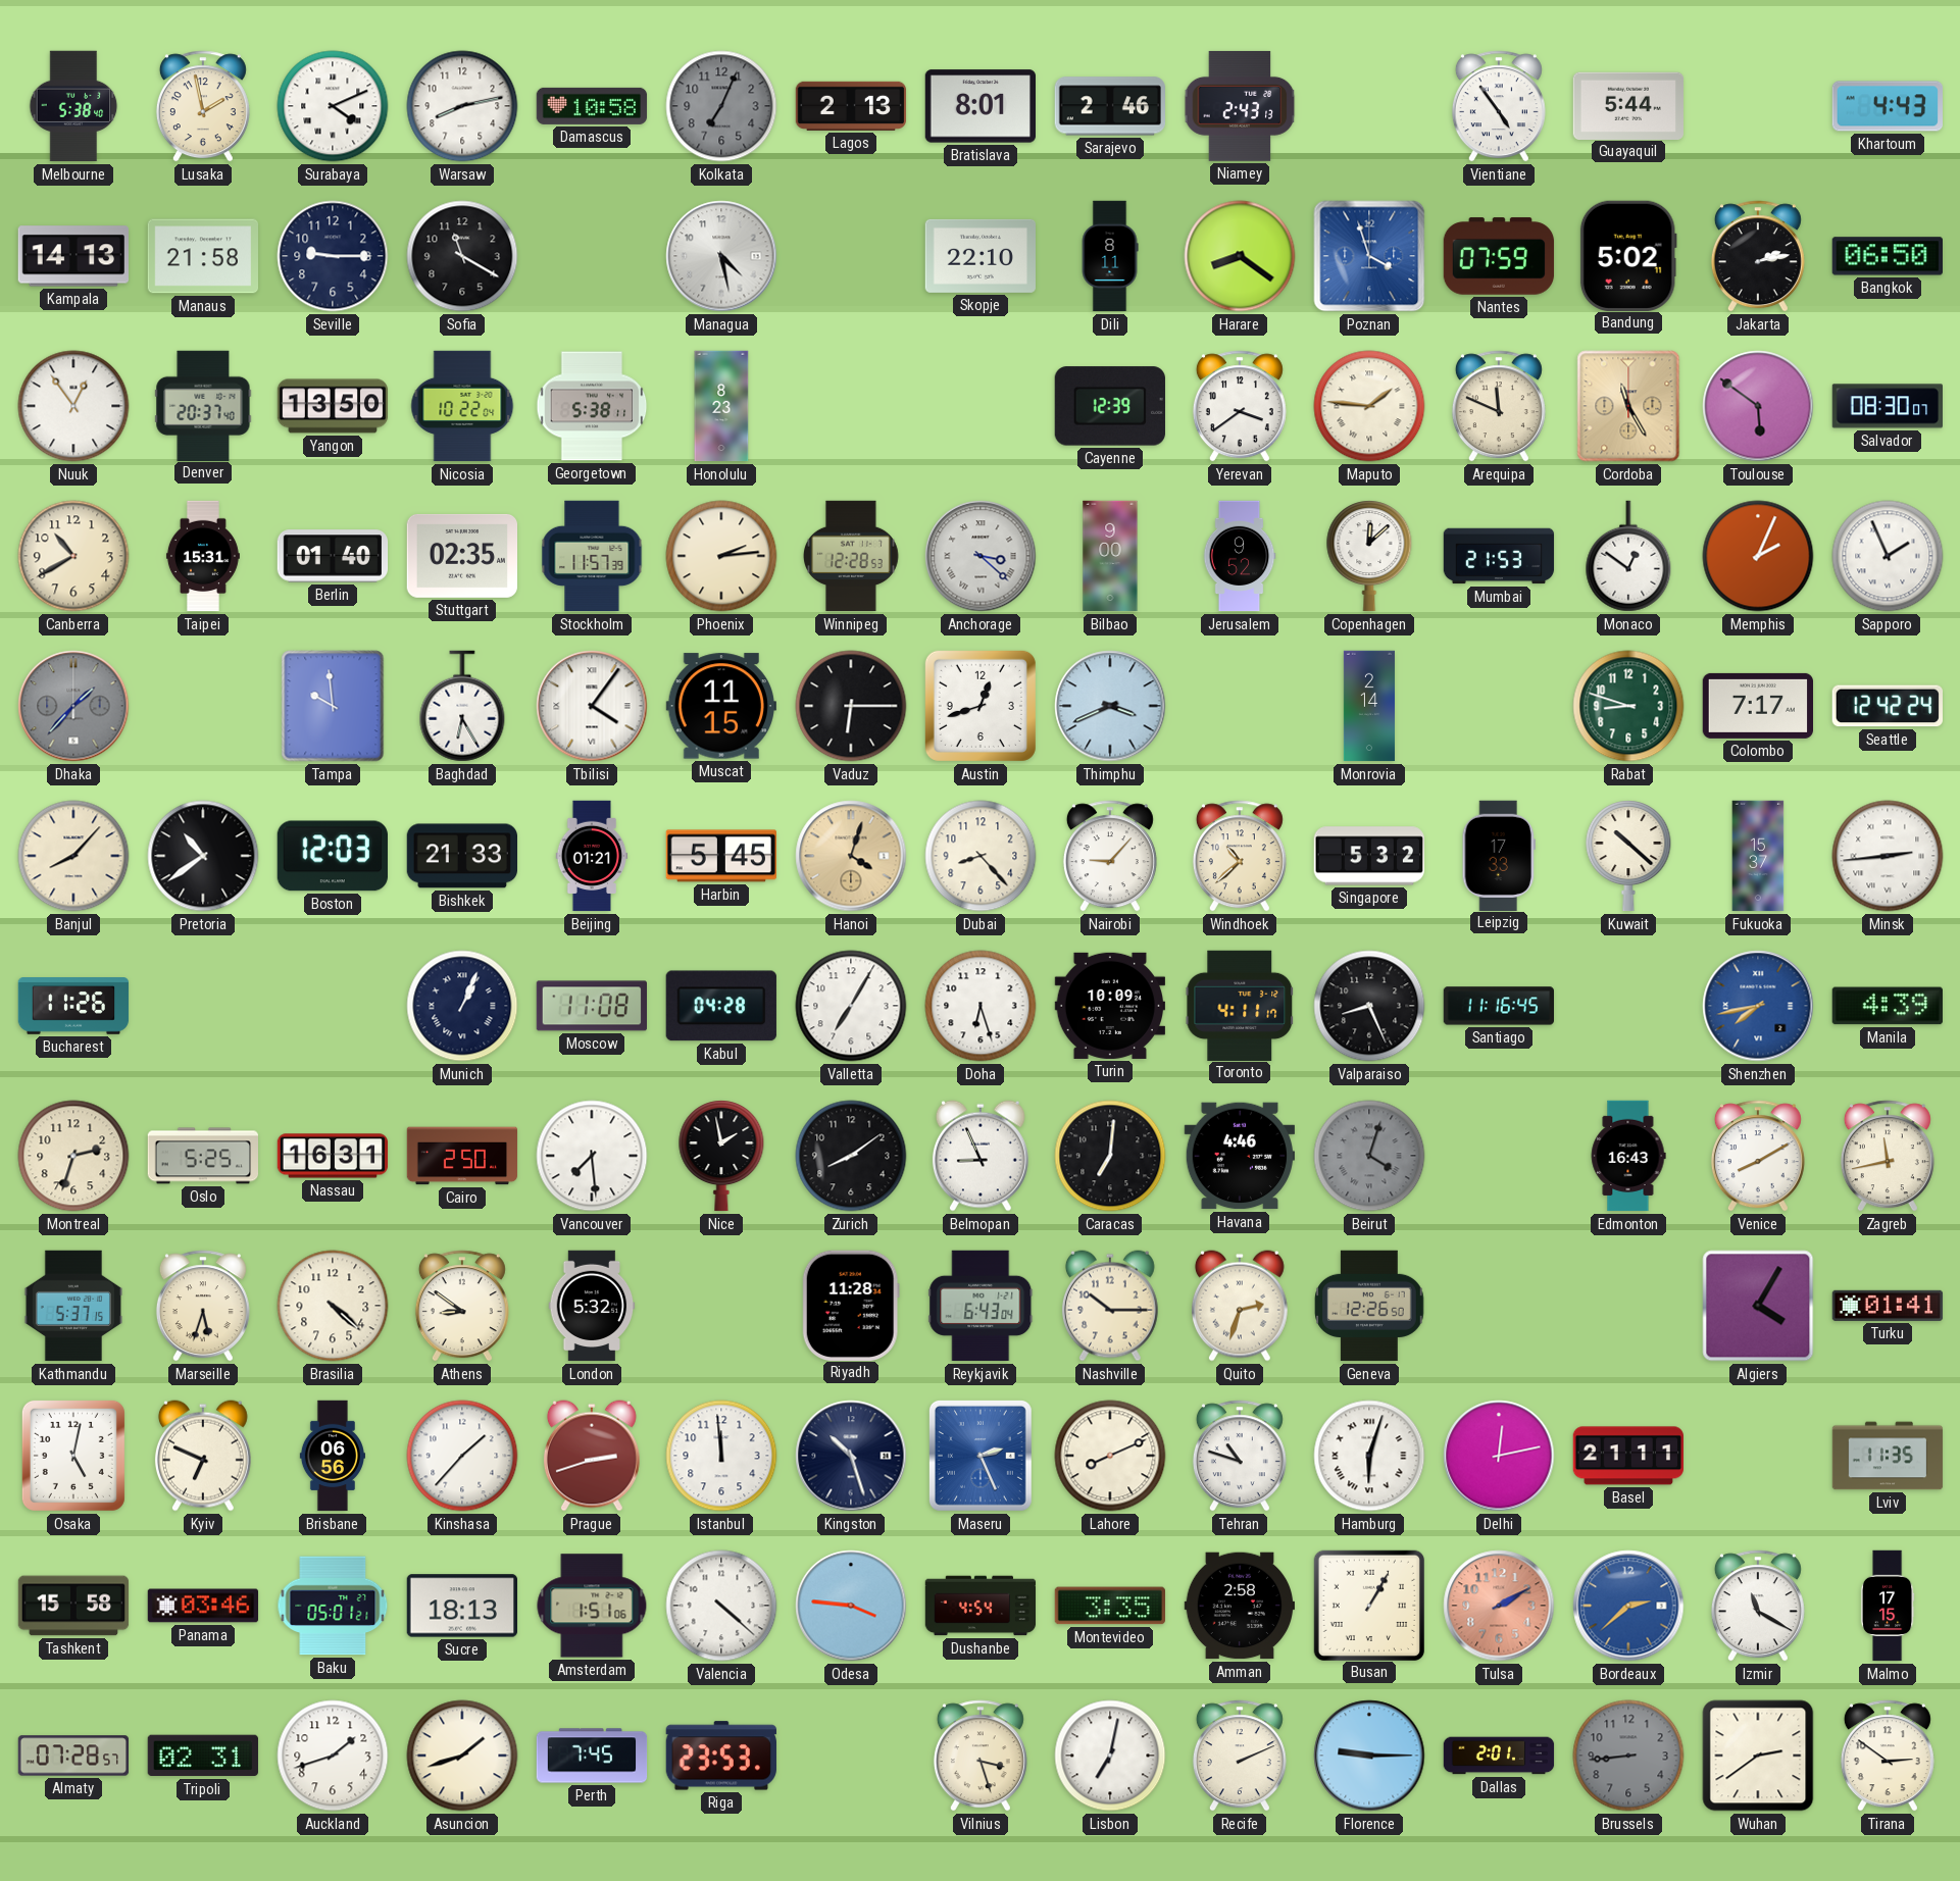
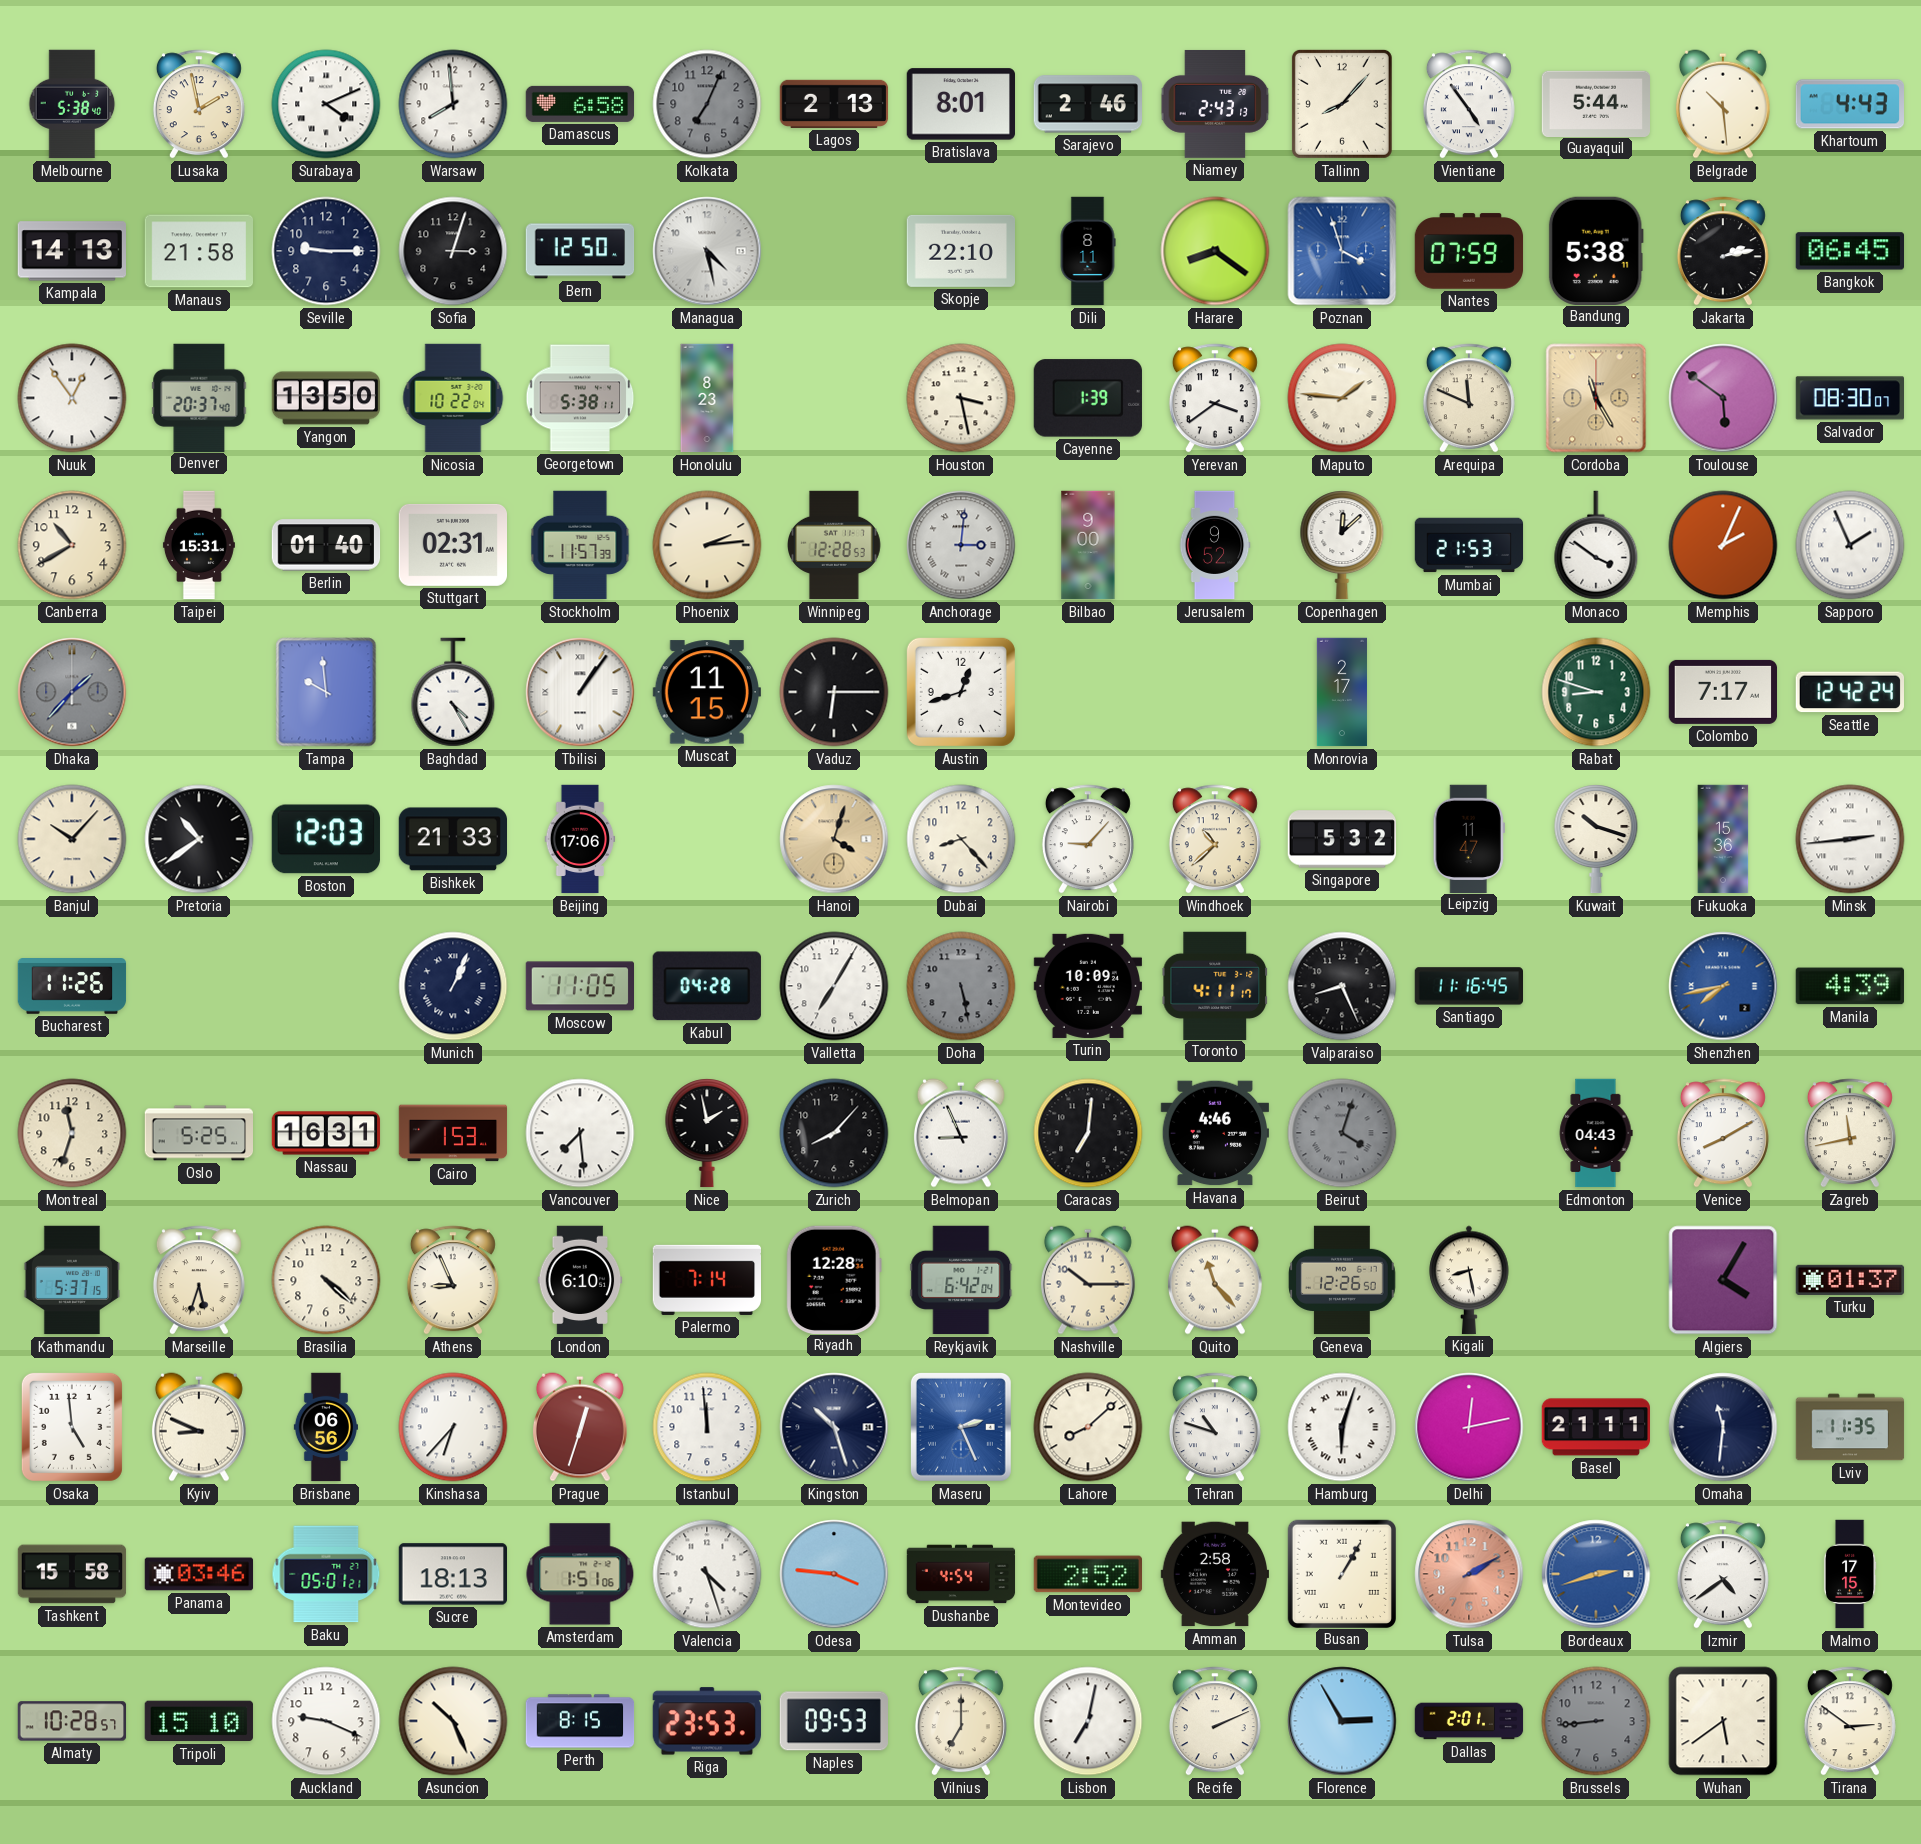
Warsaw: 8:13 -> 7:59
Damascus: 10:58 -> 6:58
Tallinn: none -> 8:07
Belgrade: none -> 10:29
Sofia: 11:20 -> 3:03
Bern: none -> 12:50
Bandung: 5:02 -> 5:38
Bangkok: 06:50 -> 06:45
Houston: none -> 3:28
Cayenne: 12:39 -> 1:39
Stuttgart: 02:35 -> 02:31
Anchorage: 3:22 -> 3:01
Monaco: 12:51 -> 3:51
Baghdad: 6:25 -> 4:25
Tbilisi: 4:06 -> 1:06
Thimphu: 3:41 -> none
Monrovia: 2:14 -> 2:17
Banjul: 8:07 -> 10:07
Beijing: 01:21 -> 17:06
Harbin: 5:45 -> none
Leipzig: 17:33 -> 11:47
Kuwait: 10:22 -> 10:18
Fukuoka: 15:37 -> 15:36
Moscow: 11:08 -> 11:05
Doha: 6:27 -> 5:28
Doha dial: white -> grey
Montreal: 2:33 -> 11:33
Cairo: 2:50 -> 1:53
Zurich: 8:09 -> 8:07
Edmonton: 16:43 -> 04:43
Athens: 8:51 -> 8:56
London: 5:32 -> 6:10
Palermo: none -> 7:14
Riyadh: 11:28 -> 12:28
Reykjavik: 6:43 -> 6:42
Quito: 2:33 -> 11:23
Kigali: none -> 8:28
Turku: 01:41 -> 01:37
Osaka: 5:02 -> 4:59
Kyiv: 6:49 -> 8:49
Kinshasa: 1:37 -> 6:37
Prague: 2:42 -> 12:33
Lahore: 8:11 -> 8:08
Omaha: none -> 11:31
Valencia: 4:22 -> 4:27
Montevideo: 3:35 -> 2:52
Bordeaux: 2:38 -> 2:42
Izmir: 11:20 -> 4:39
Almaty: 07:28 -> 10:28
Tripoli: 02:31 -> 15:10
Auckland: 1:42 -> 9:19
Asuncion: 1:42 -> 10:26
Perth: 7:45 -> 8:15
Naples: none -> 09:53
Vilnius: 3:27 -> 7:00
Florence: 9:15 -> 2:55
Wuhan: 2:39 -> 5:39
